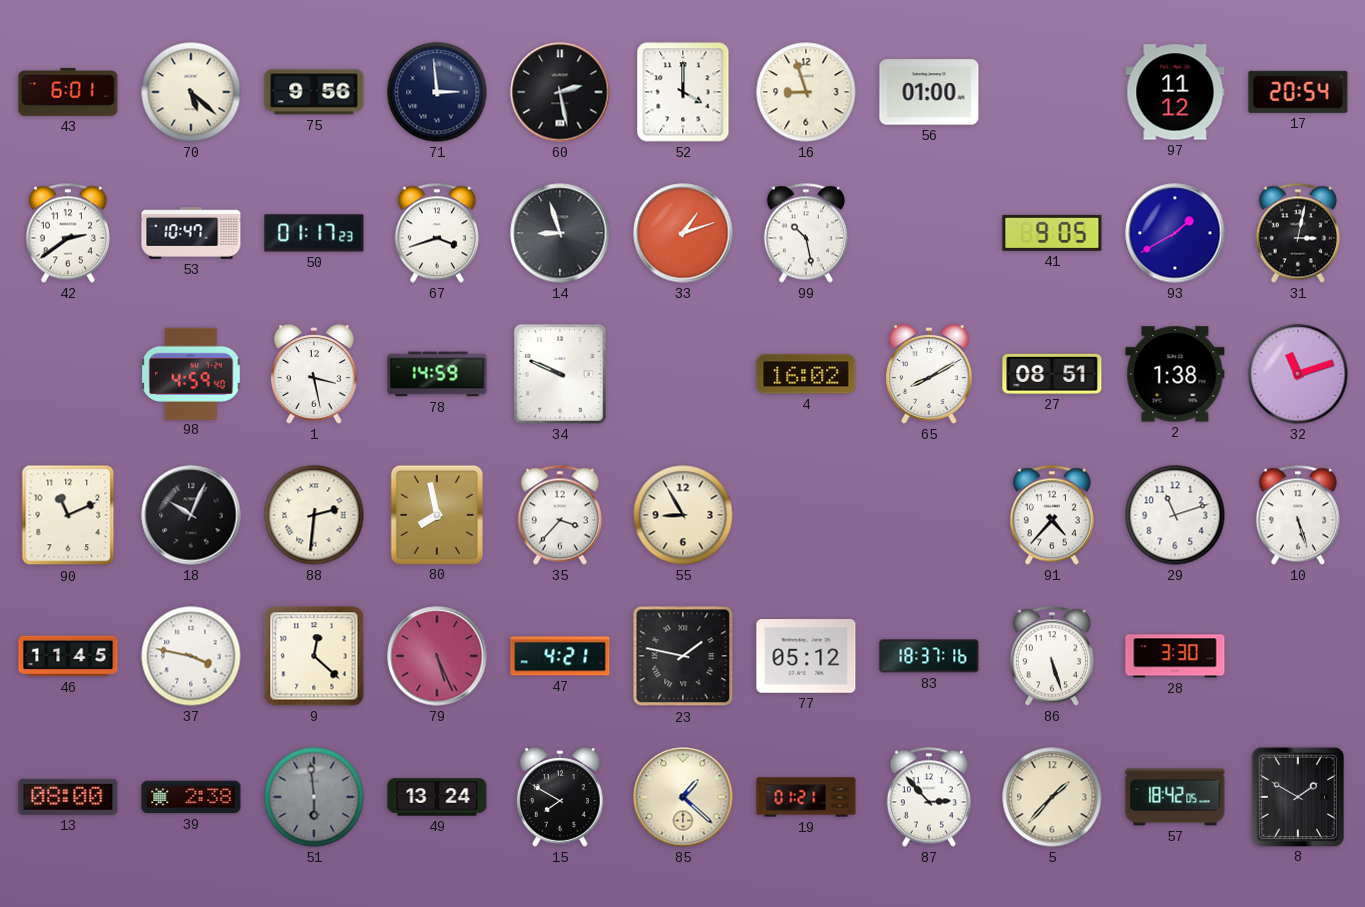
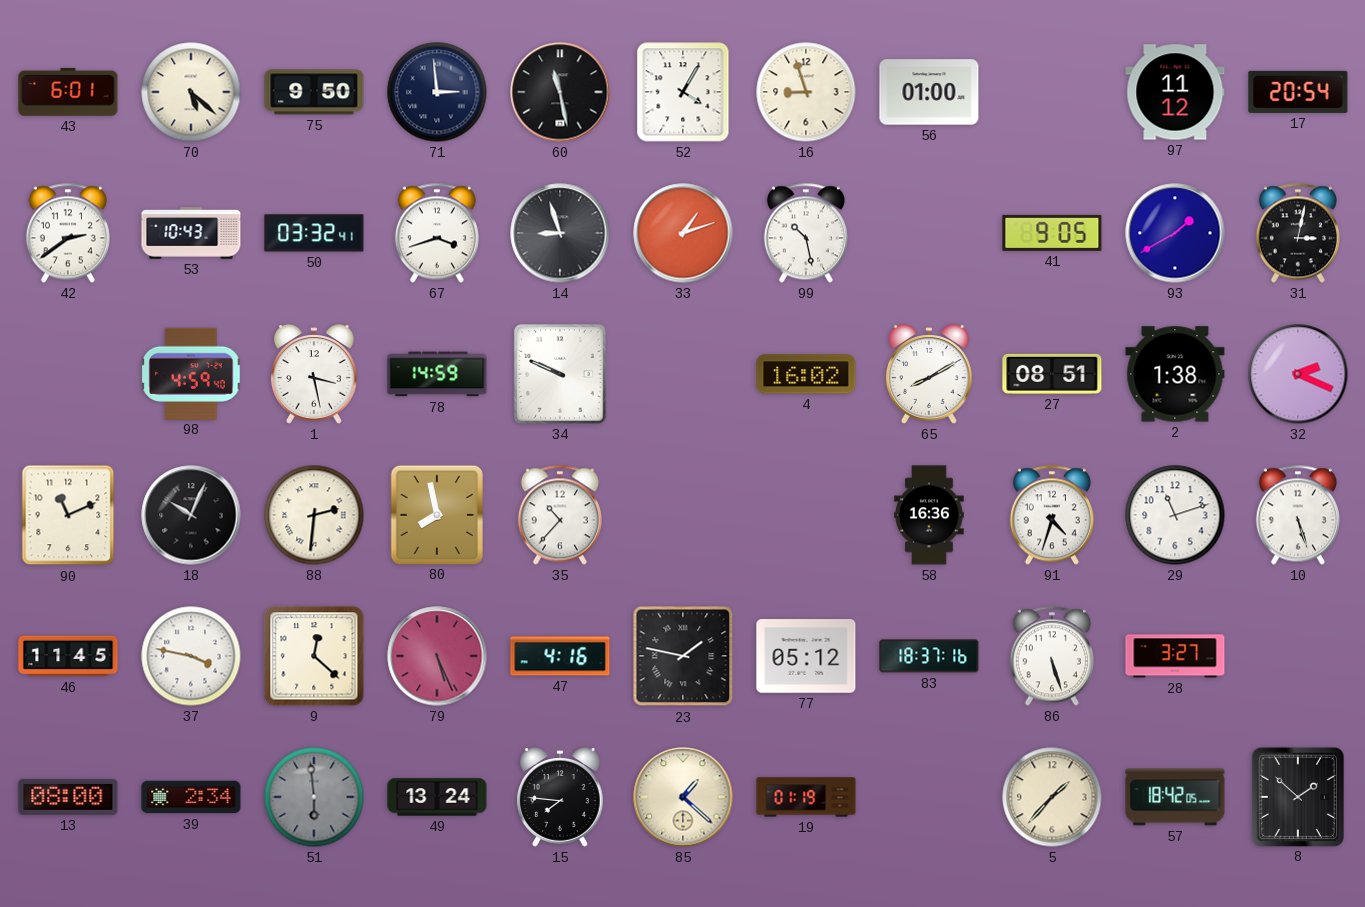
75: 9:56 -> 9:50
60: 2:28 -> 11:28
52: 4:00 -> 4:05
53: 10:47 -> 10:43
50: 01:17 -> 03:32
32: 11:12 -> 2:19
35: 3:37 -> 10:37
55: 8:55 -> none
58: none -> 16:36
91: 4:37 -> 4:33
47: 4:21 -> 4:16
28: 3:30 -> 3:27
39: 2:38 -> 2:34
15: 7:50 -> 7:46
19: 01:21 -> 01:19
87: 2:53 -> none
8: 1:50 -> 1:52
